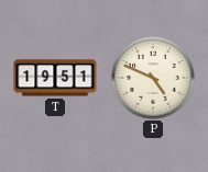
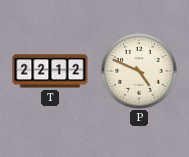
T: 19:51 -> 22:12
